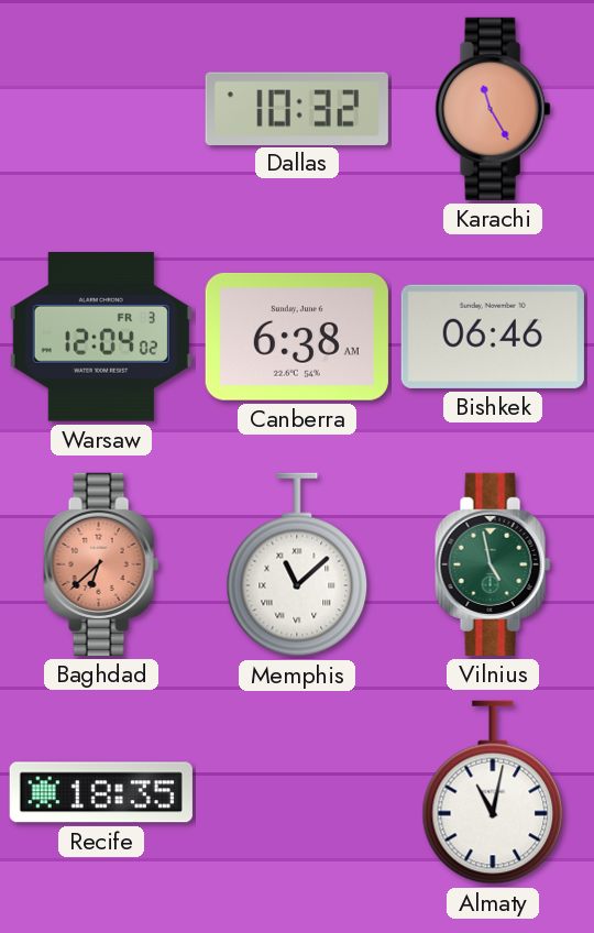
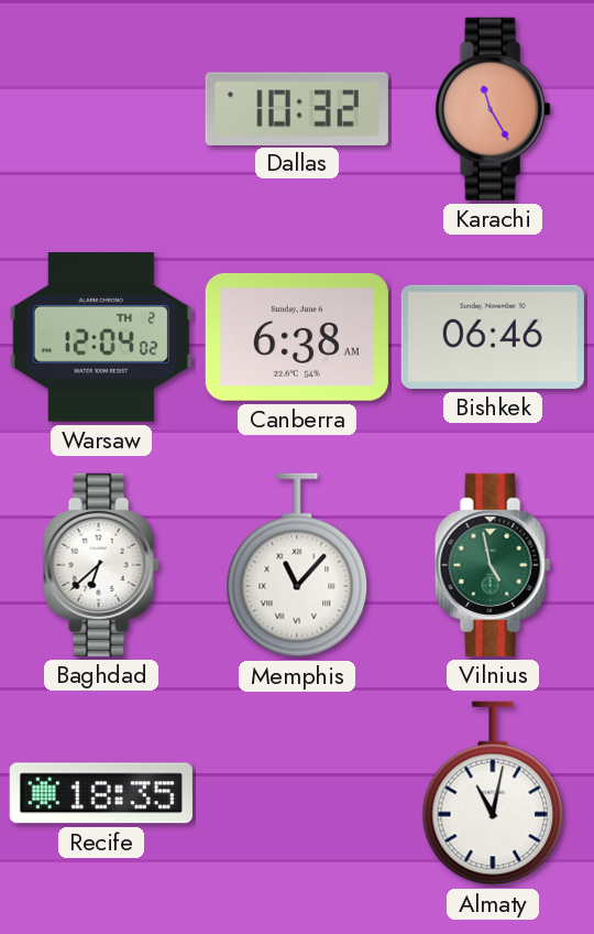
Warsaw date: FR 3 -> TH 2
Baghdad dial: salmon -> white
Memphis: 11:08 -> 11:07
